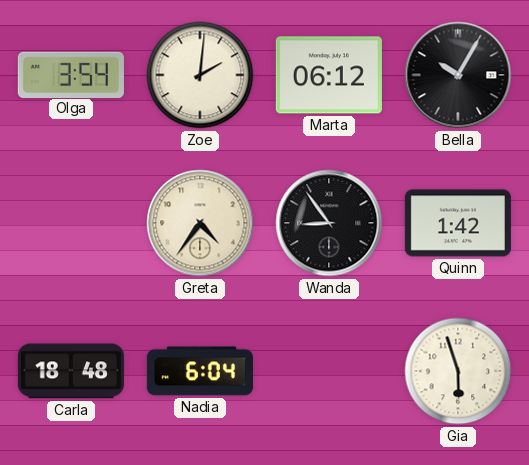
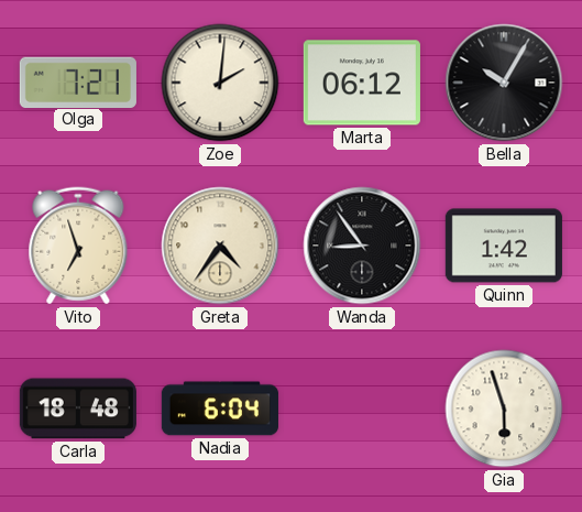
Olga: 3:54 -> 7:21
Vito: none -> 6:57
